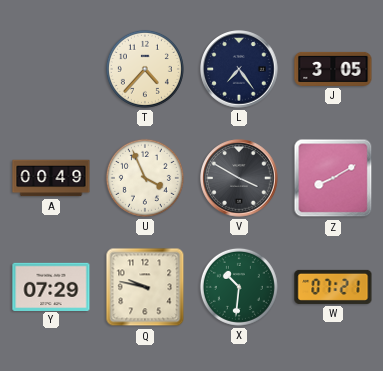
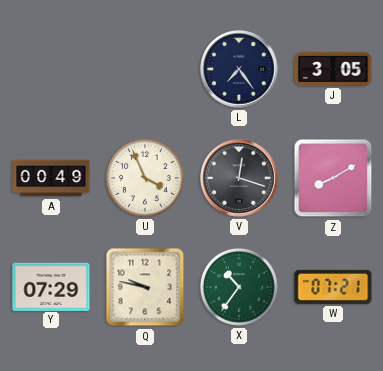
T: 4:37 -> none
V: 3:50 -> 12:18
X: 10:31 -> 10:36
